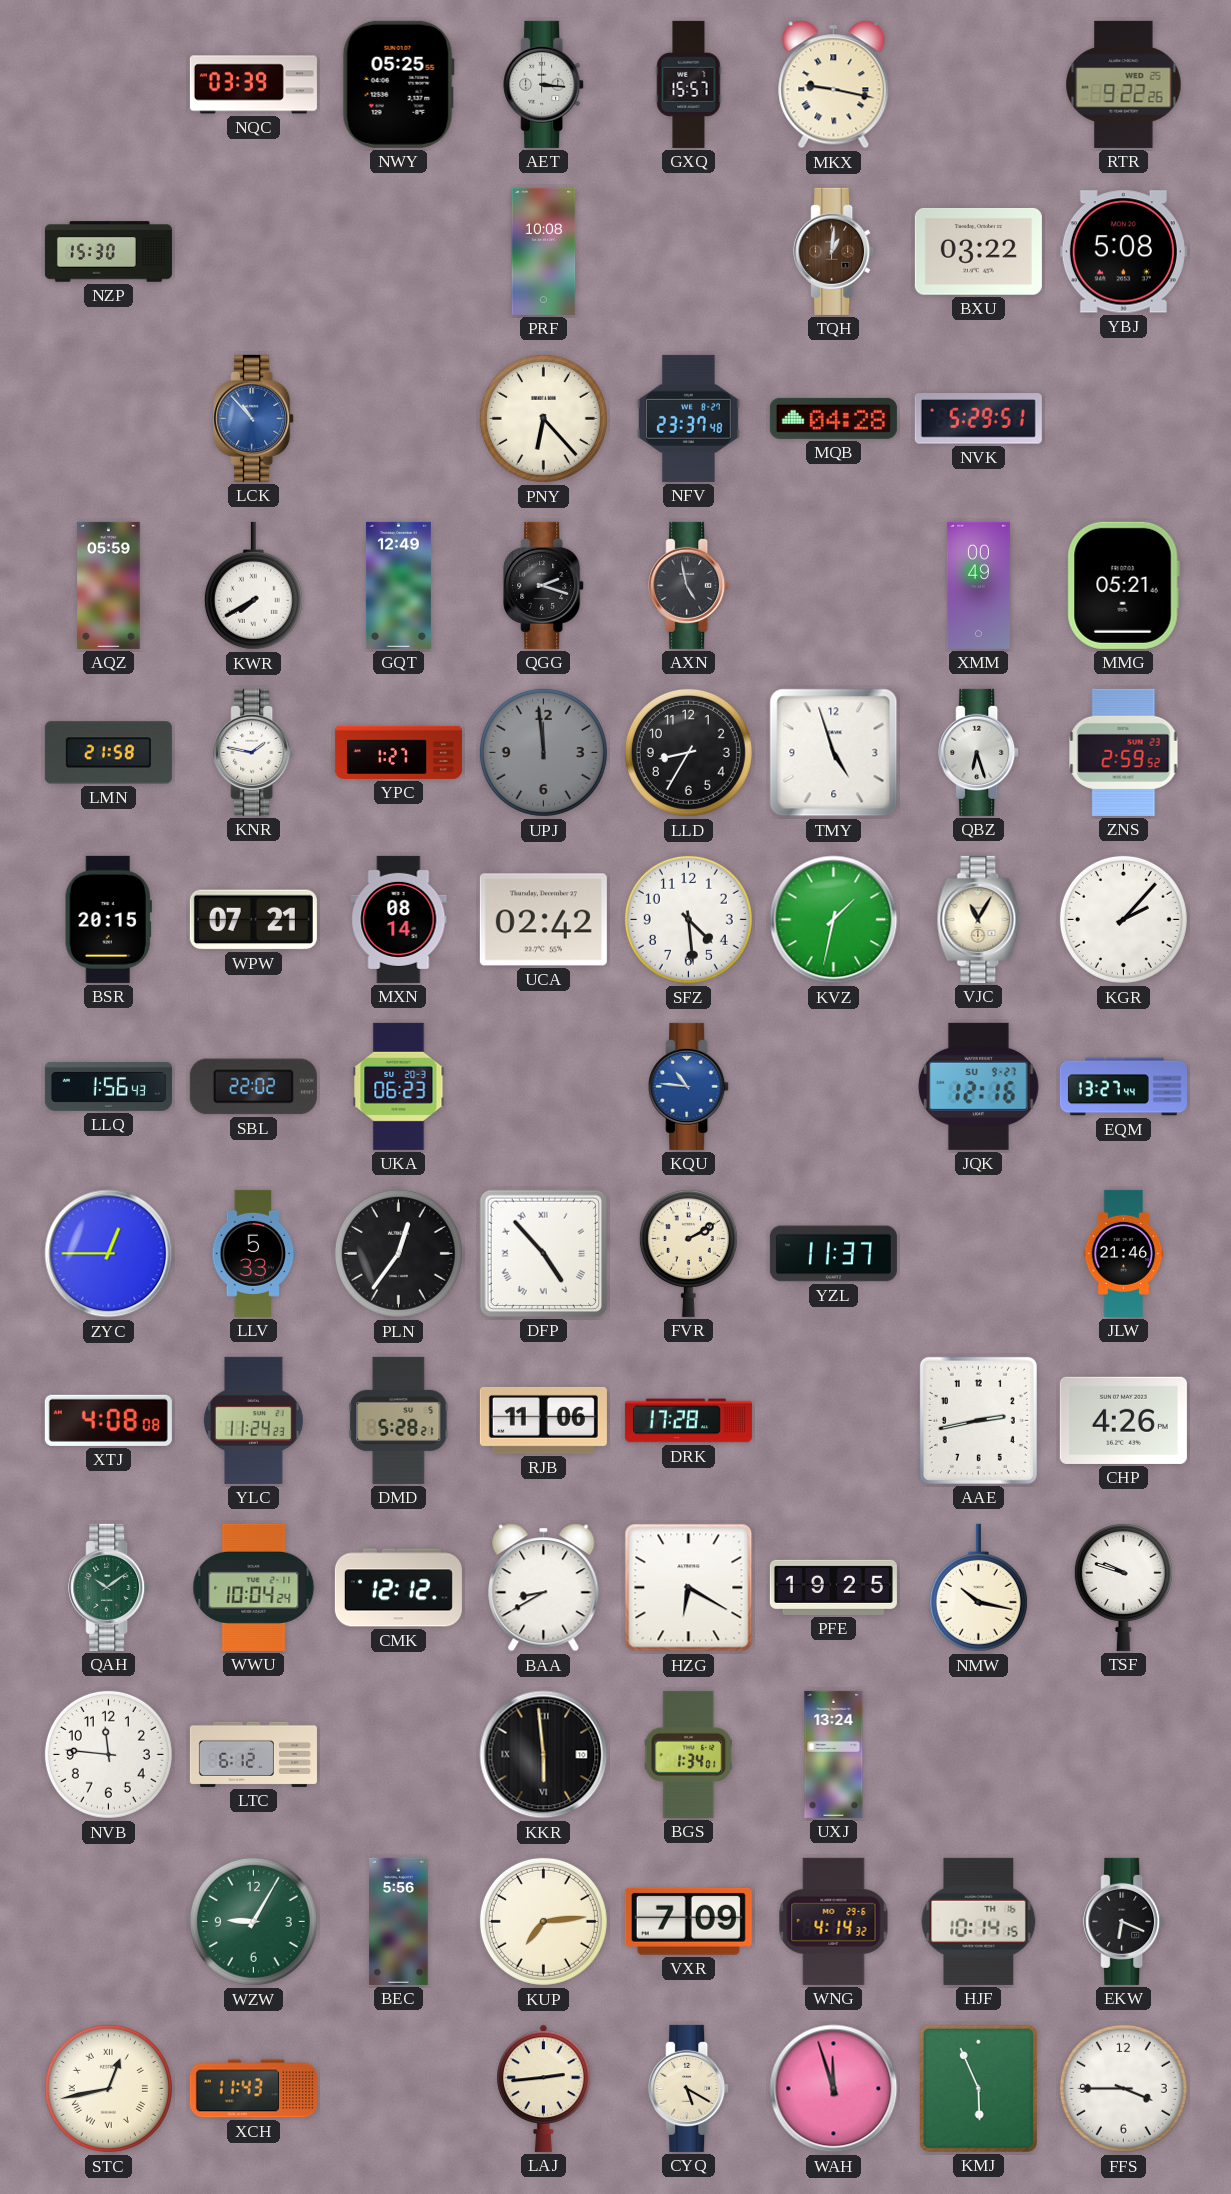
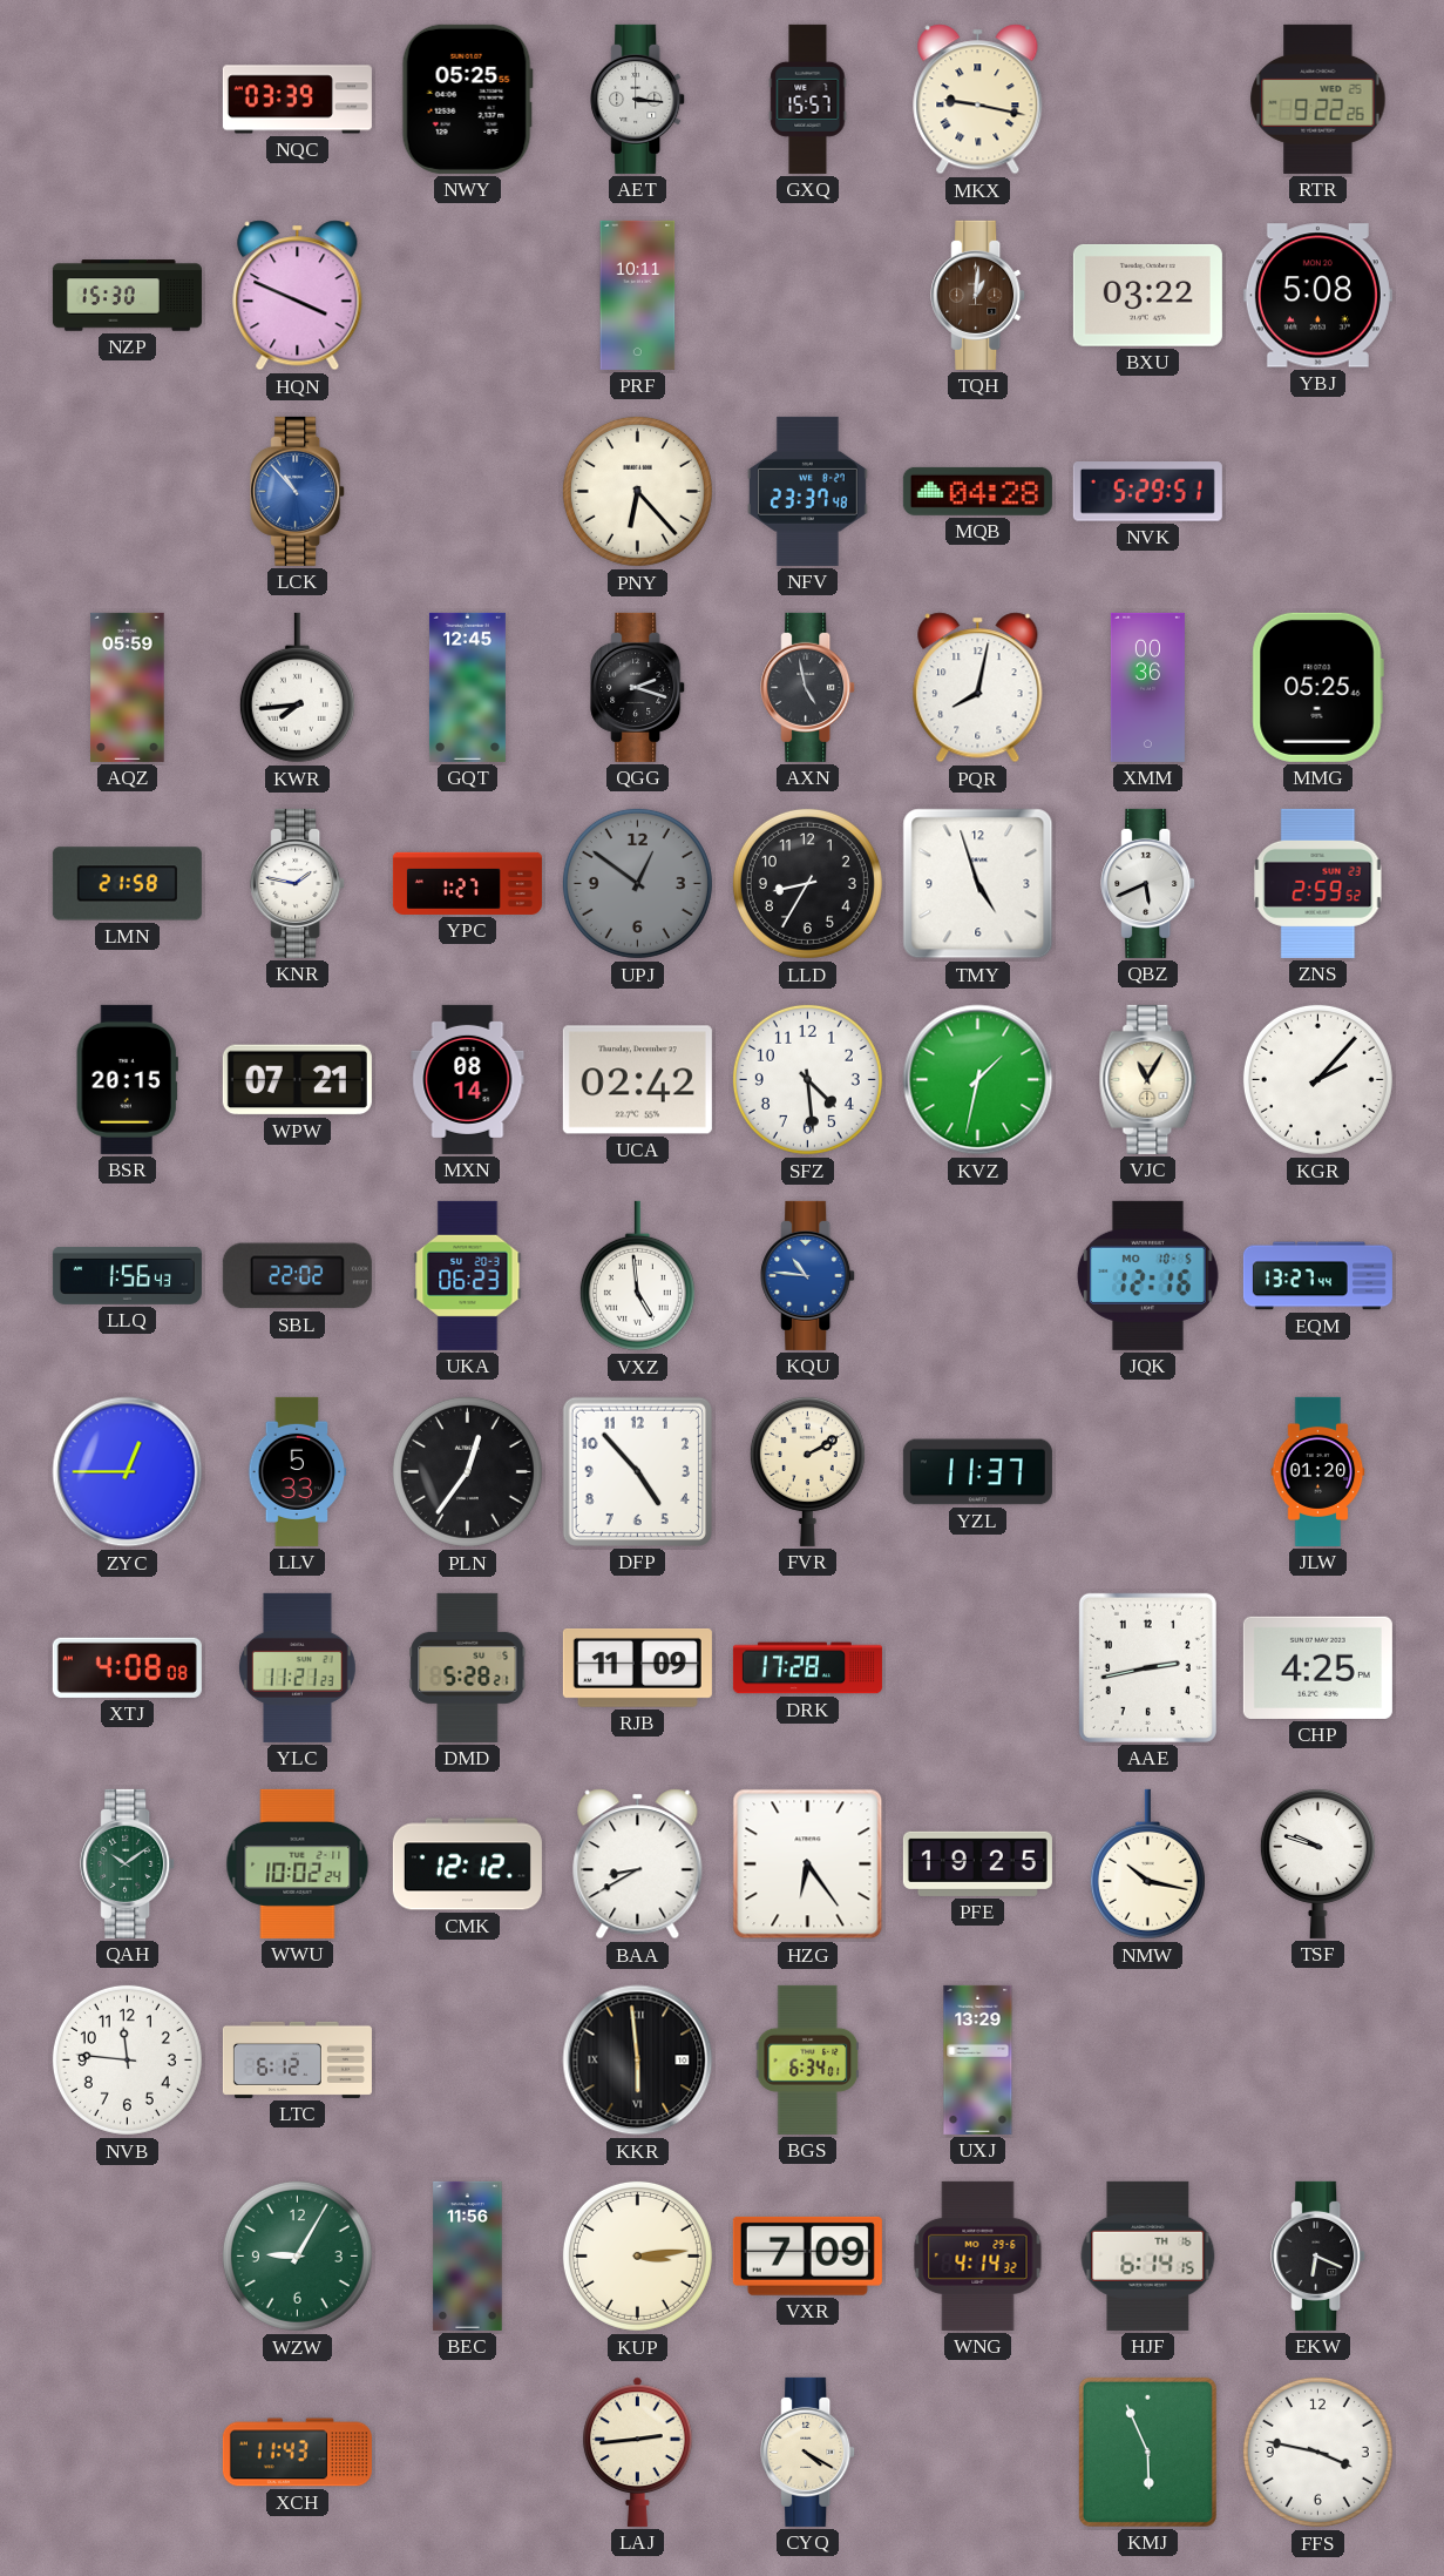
HQN: none -> 3:49
PRF: 10:08 -> 10:11
KWR: 7:40 -> 7:44
GQT: 12:49 -> 12:45
PQR: none -> 8:02
XMM: 00:49 -> 00:36
MMG: 05:21 -> 05:25
UPJ: 11:59 -> 12:51
QBZ: 6:27 -> 5:41
VXZ: none -> 4:59
JQK date: SU 9-27 -> MO 10-5
DFP numerals: Roman -> Arabic
JLW: 21:46 -> 01:20
YLC: 11:24 -> 11:21
RJB: 11:06 -> 11:09
CHP: 4:26 -> 4:25
WWU: 10:04 -> 10:02
HZG: 6:20 -> 6:24
BGS: 1:34 -> 6:34
UXJ: 13:24 -> 13:29
BEC: 5:56 -> 11:56
KUP: 7:14 -> 3:14
HJF: 10:14 -> 6:14
STC: 12:43 -> none
CYQ: 5:20 -> 4:20
WAH: 11:57 -> none
FFS: 3:45 -> 3:47
